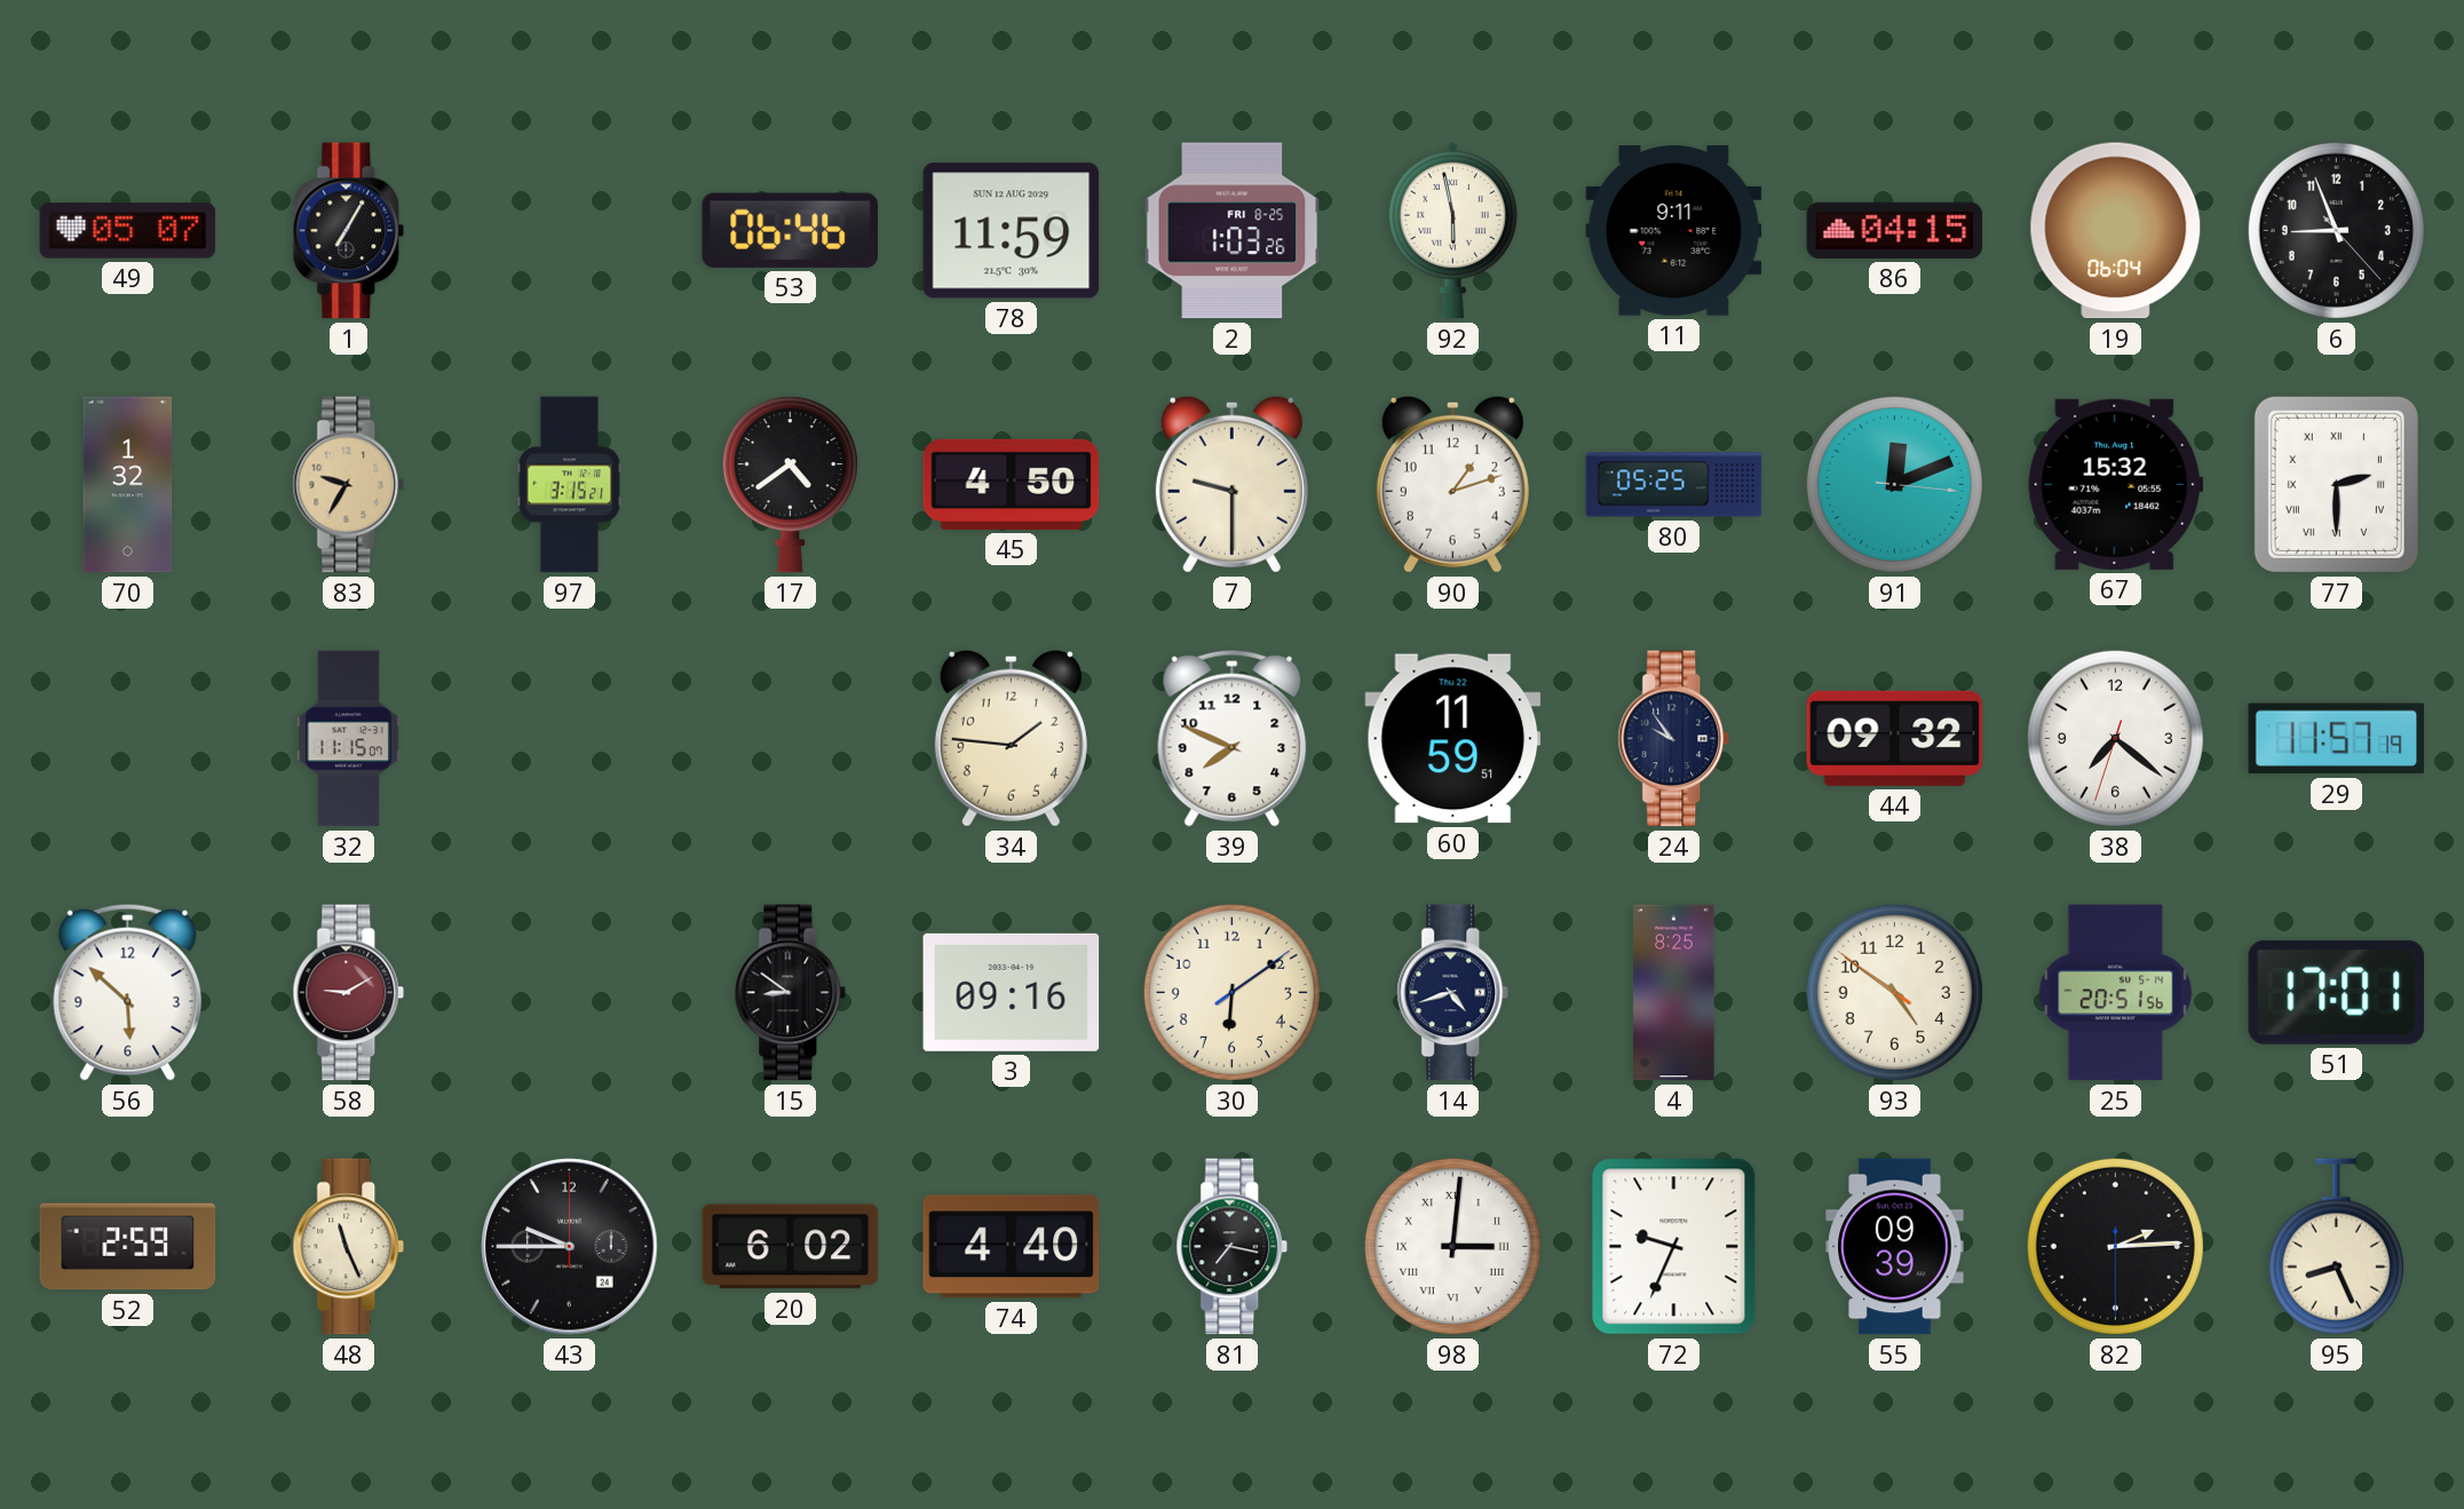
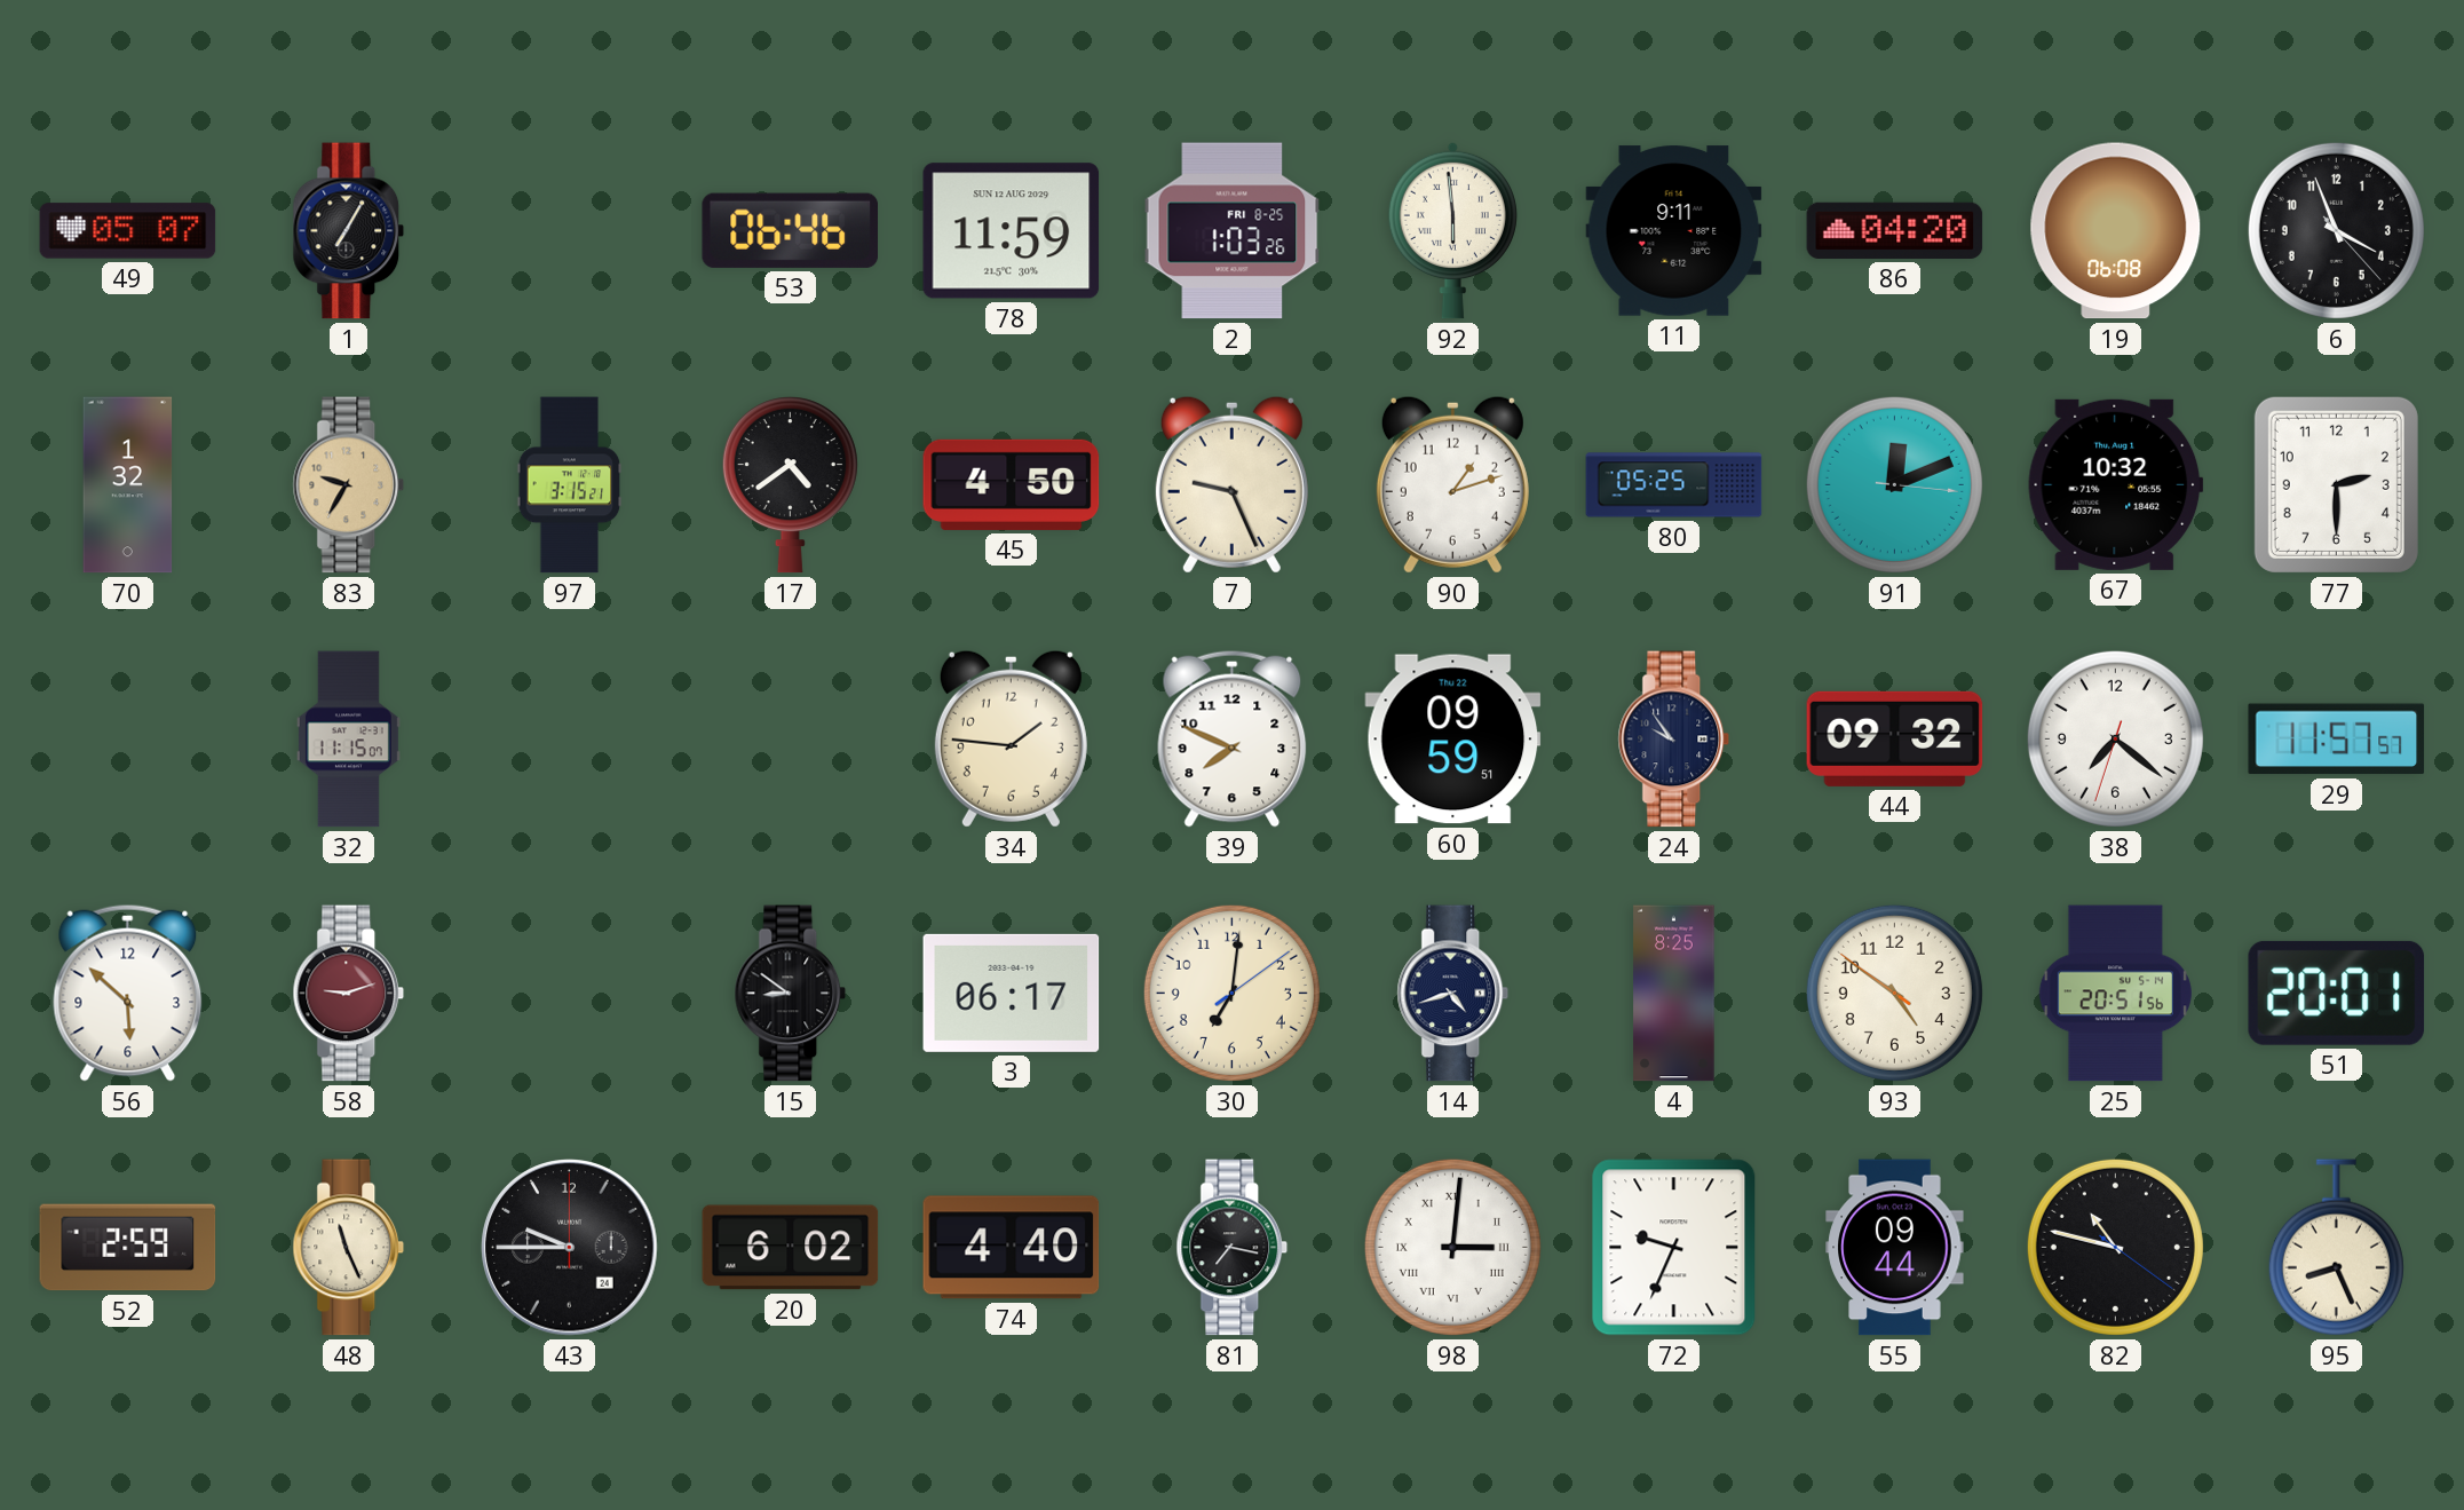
92: 5:58 -> 5:59
86: 04:15 -> 04:20
19: 06:04 -> 06:08
6: 8:56 -> 3:56
7: 9:30 -> 9:26
67: 15:32 -> 10:32
77 numerals: Roman -> Arabic
60: 11:59 -> 09:59
29: 11:57:19 -> 11:57:57
58: 9:10 -> 9:12
3: 09:16 -> 06:17
30: 6:09 -> 7:01
51: 17:01 -> 20:01
55: 09:39 -> 09:44
82: 2:14 -> 10:47
